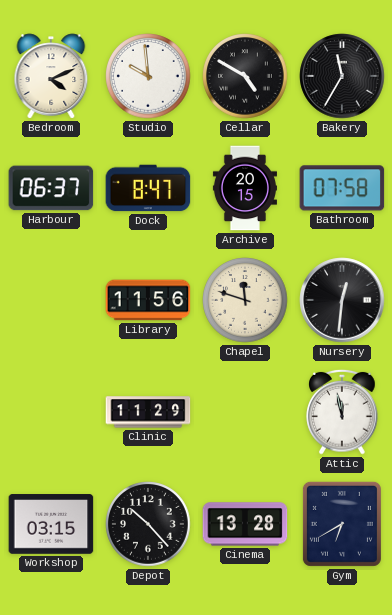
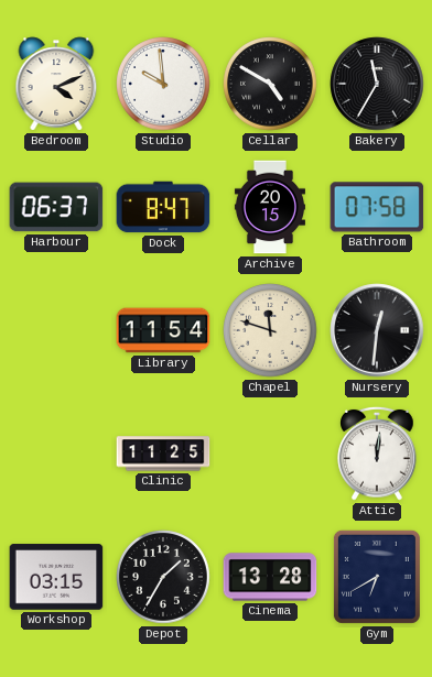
Library: 11:56 -> 11:54
Clinic: 11:29 -> 11:25
Attic: 11:58 -> 12:01
Depot: 10:23 -> 1:35
